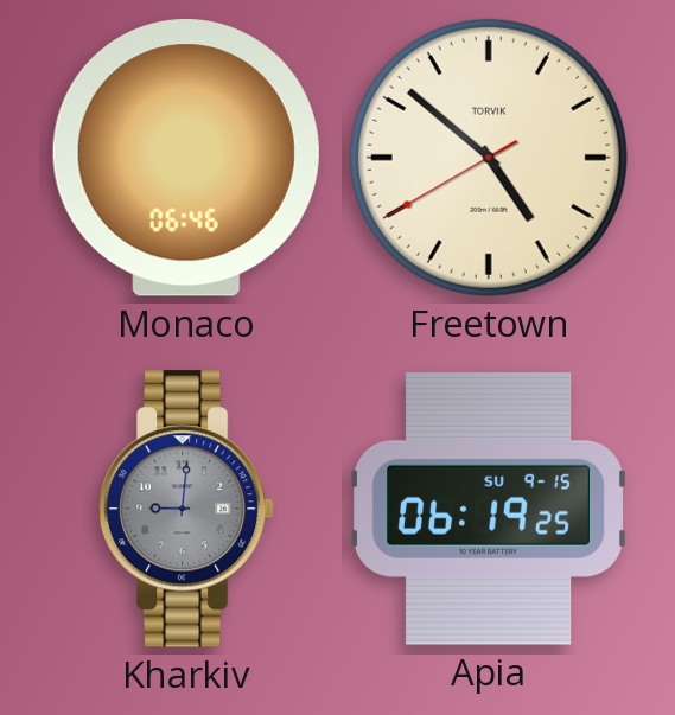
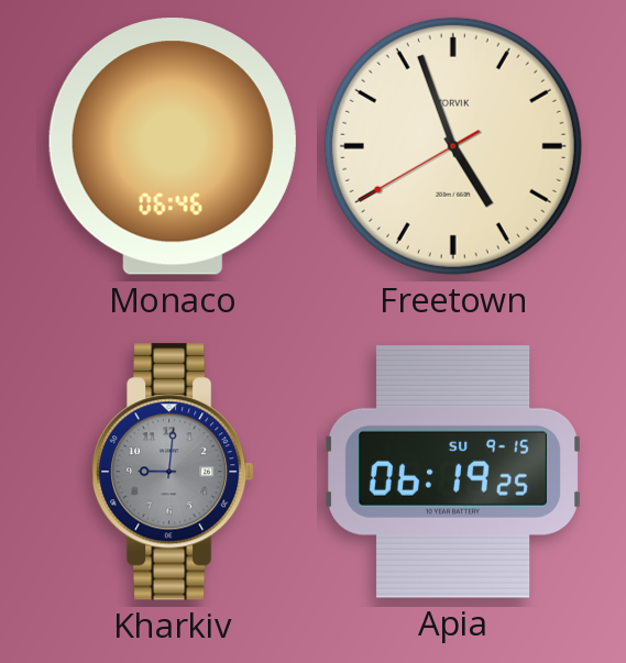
Freetown: 4:51 -> 4:56
